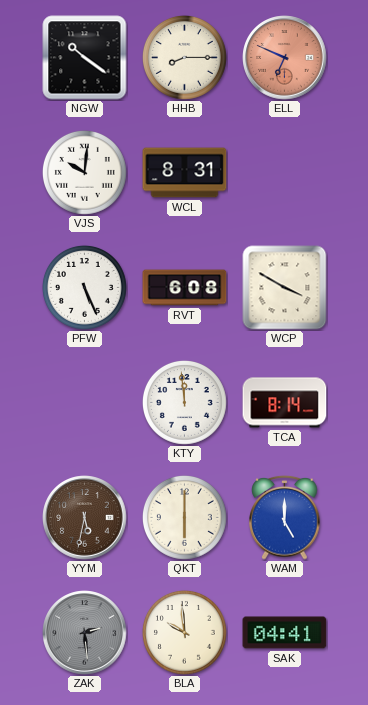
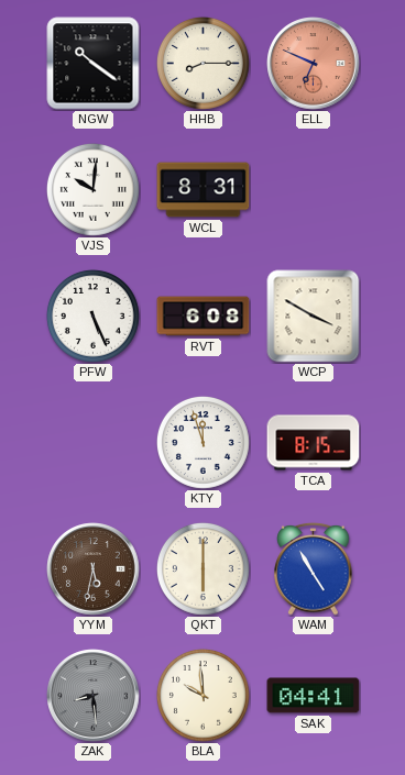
KTY: 11:59 -> 11:57
TCA: 8:14 -> 8:15
WAM: 5:00 -> 4:55
ZAK: 2:29 -> 8:29
